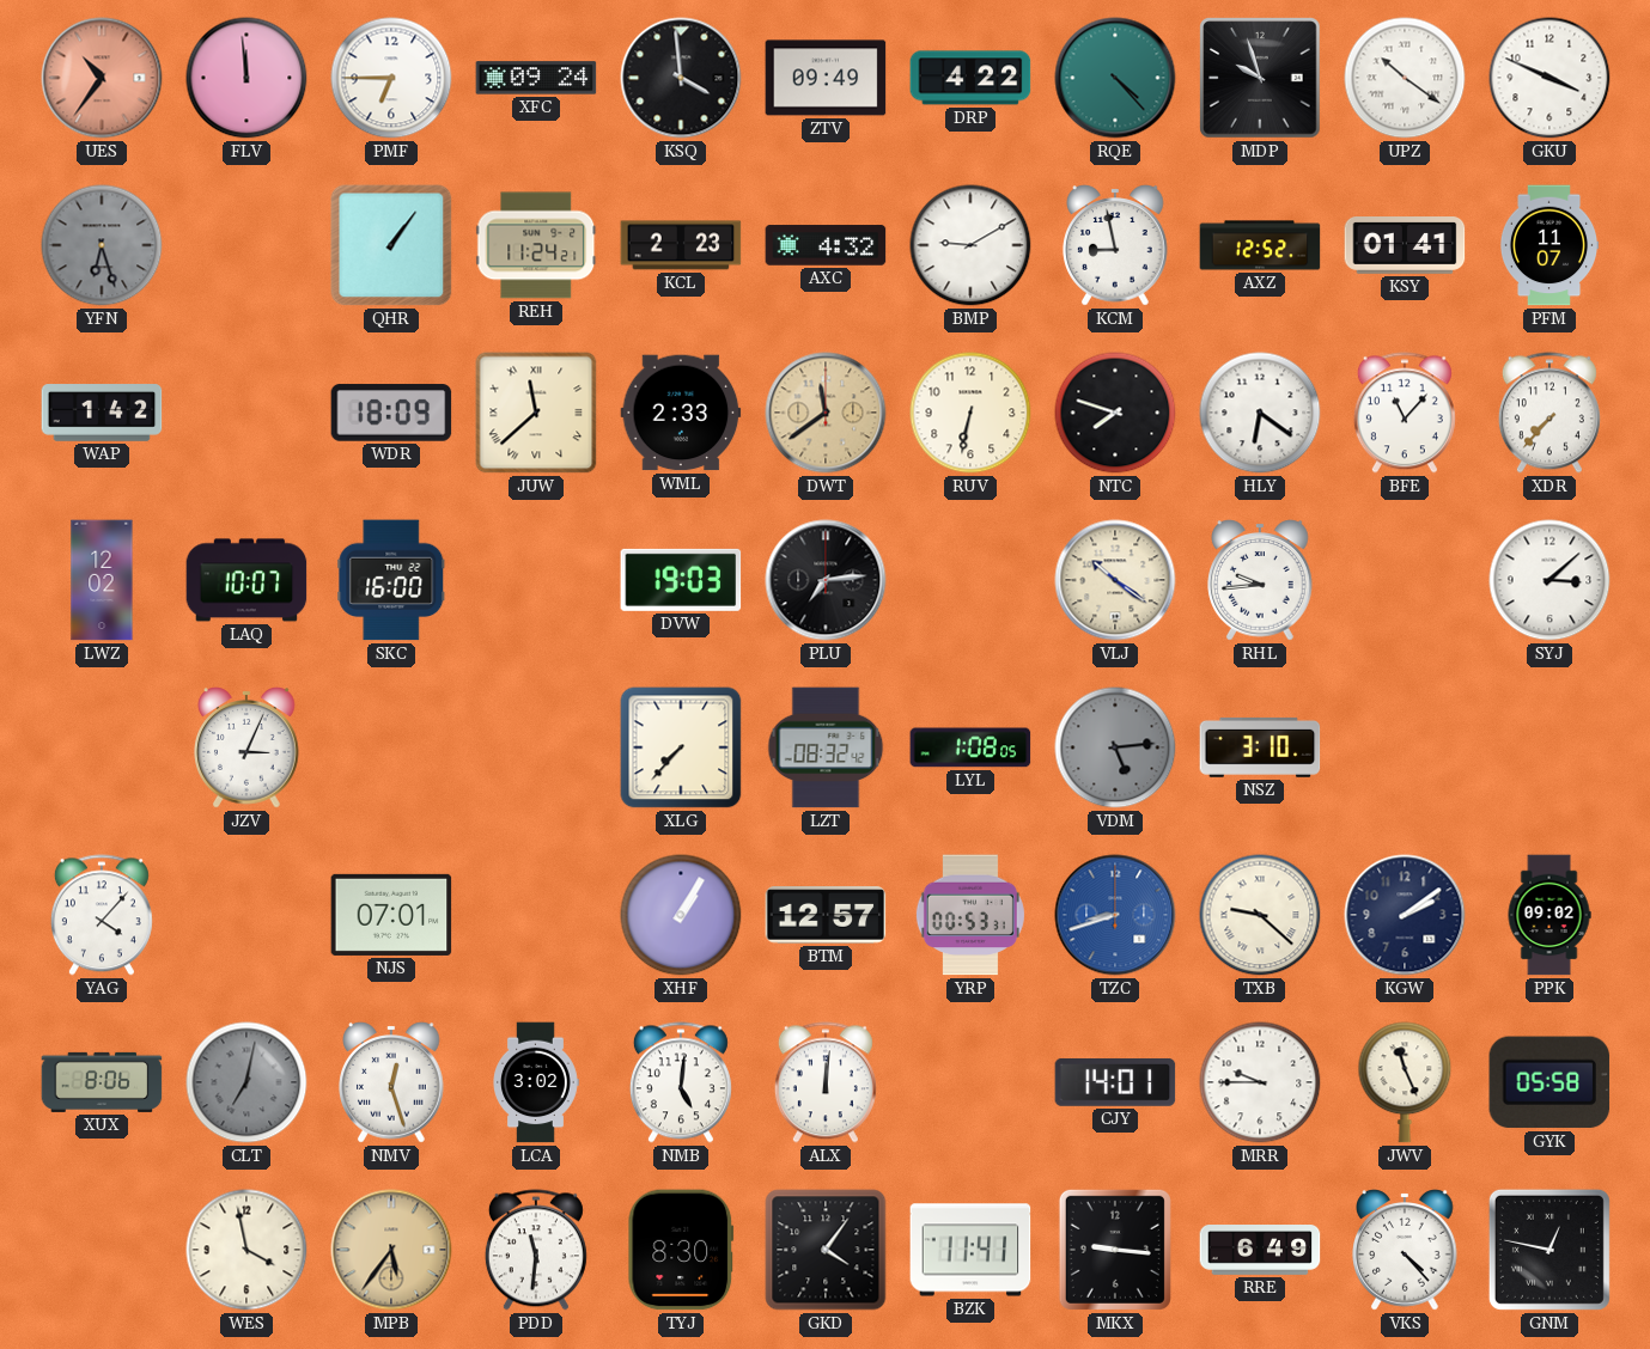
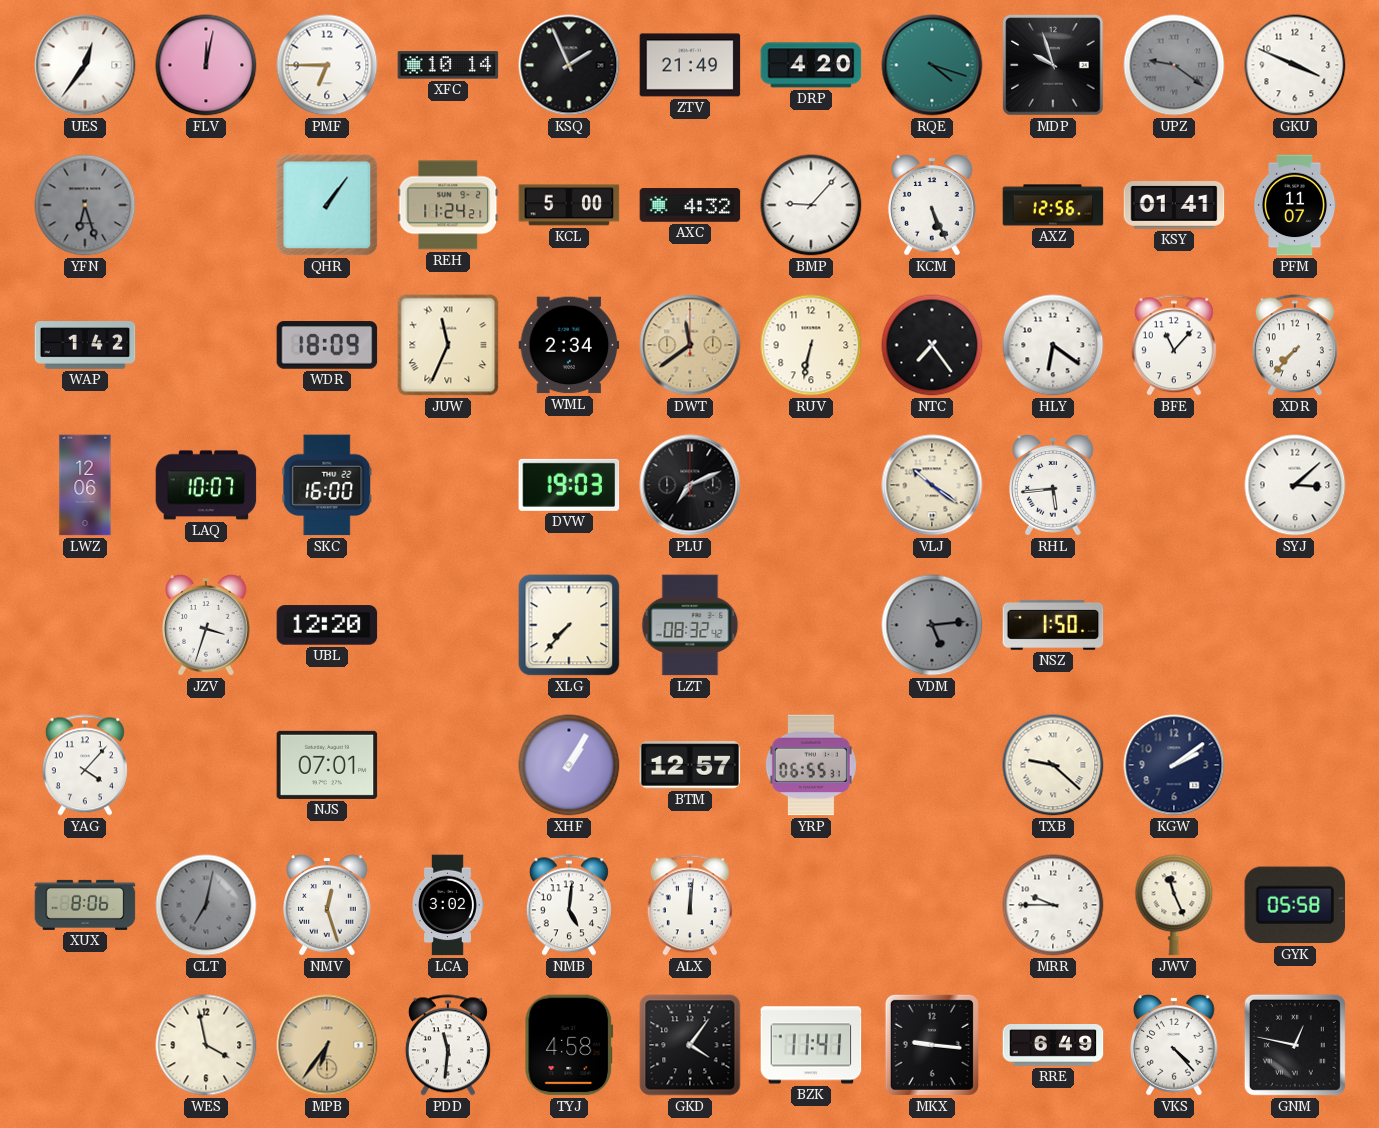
UES: 10:36 -> 12:36
UES dial: salmon -> white
FLV: 11:59 -> 12:02
XFC: 09:24 -> 10:14
KSQ: 3:59 -> 1:56
ZTV: 09:49 -> 21:49
DRP: 4:22 -> 4:20
RQE: 4:23 -> 4:18
UPZ: 10:21 -> 9:21
UPZ dial: white -> grey
KCL: 2:23 -> 5:00
BMP: 9:10 -> 9:07
KCM: 8:58 -> 5:26
AXZ: 12:52 -> 12:56
JUW: 11:38 -> 11:34
WML: 2:33 -> 2:34
NTC: 7:48 -> 7:24
LWZ: 12:02 -> 12:06
PLU: 7:14 -> 7:11
RHL: 9:44 -> 5:44
JZV: 3:04 -> 3:33
UBL: none -> 12:20
LYL: 1:08 -> none
NSZ: 3:10 -> 1:50
YRP: 00:53 -> 06:55
TZC: 8:42 -> none
PPK: 09:02 -> none
CJY: 14:01 -> none
MPB: 5:36 -> 6:36
TYJ: 8:30 -> 4:58
